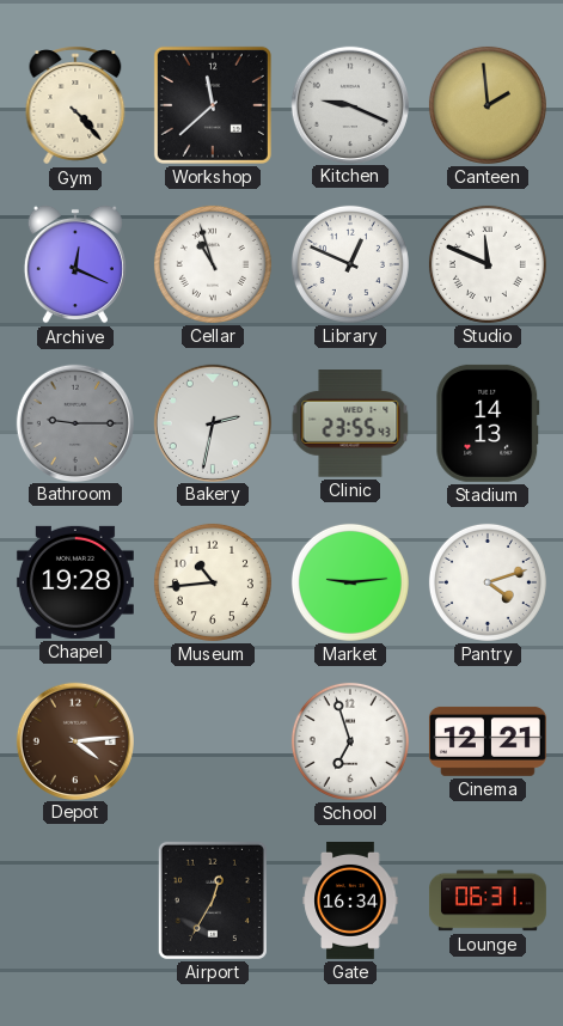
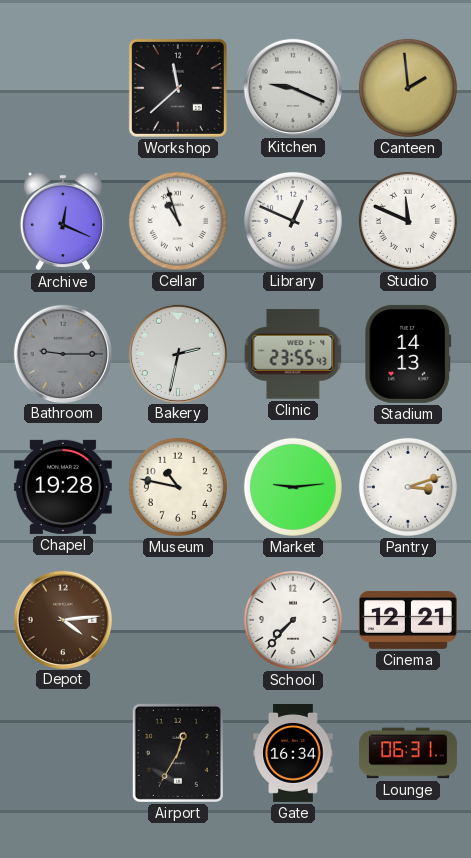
Gym: 4:23 -> none
Museum: 10:44 -> 10:47
Pantry: 4:12 -> 3:12
School: 6:57 -> 7:37
